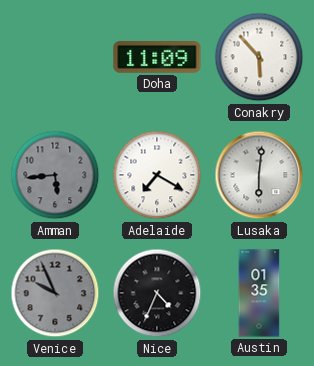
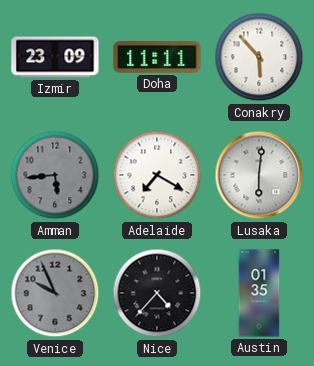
Izmir: none -> 23:09
Doha: 11:09 -> 11:11
Nice: 4:34 -> 4:37
